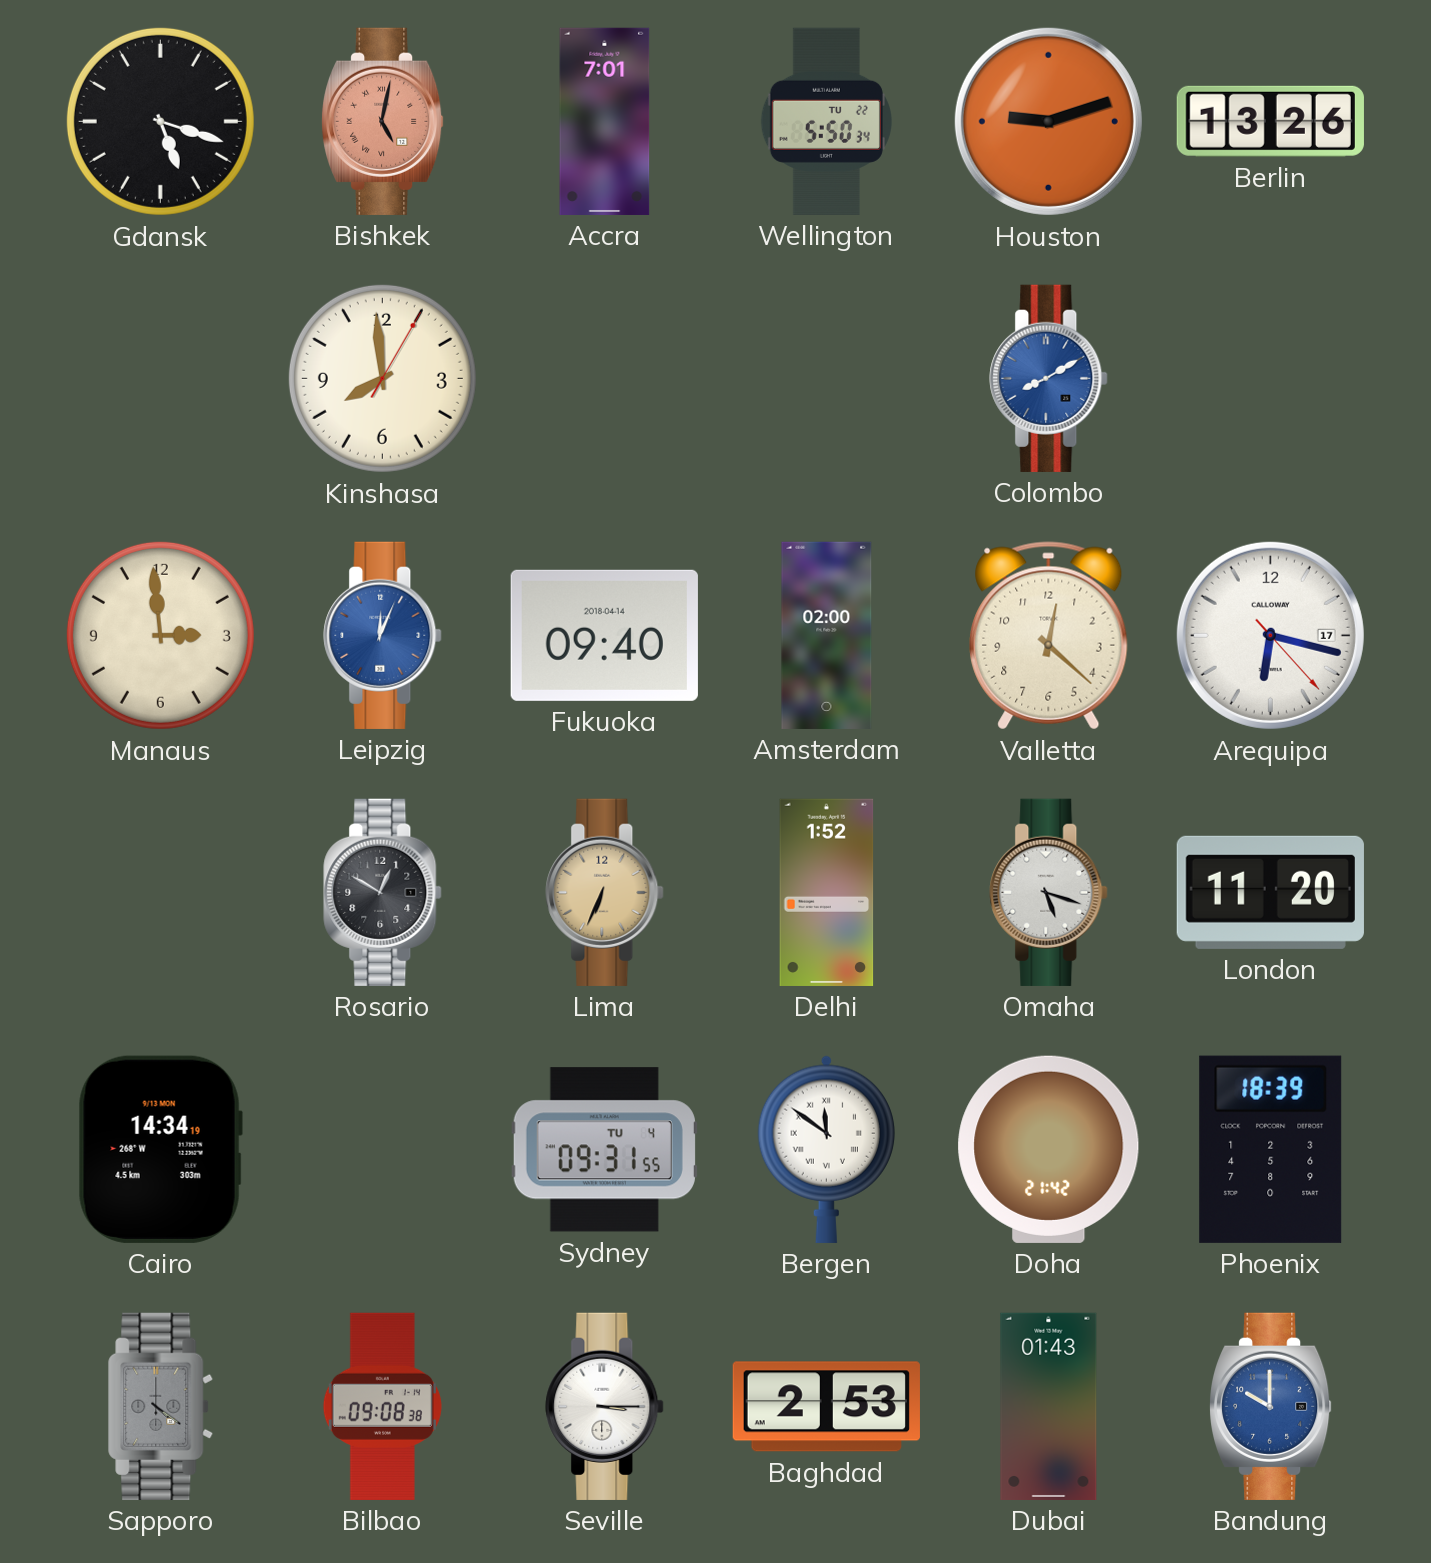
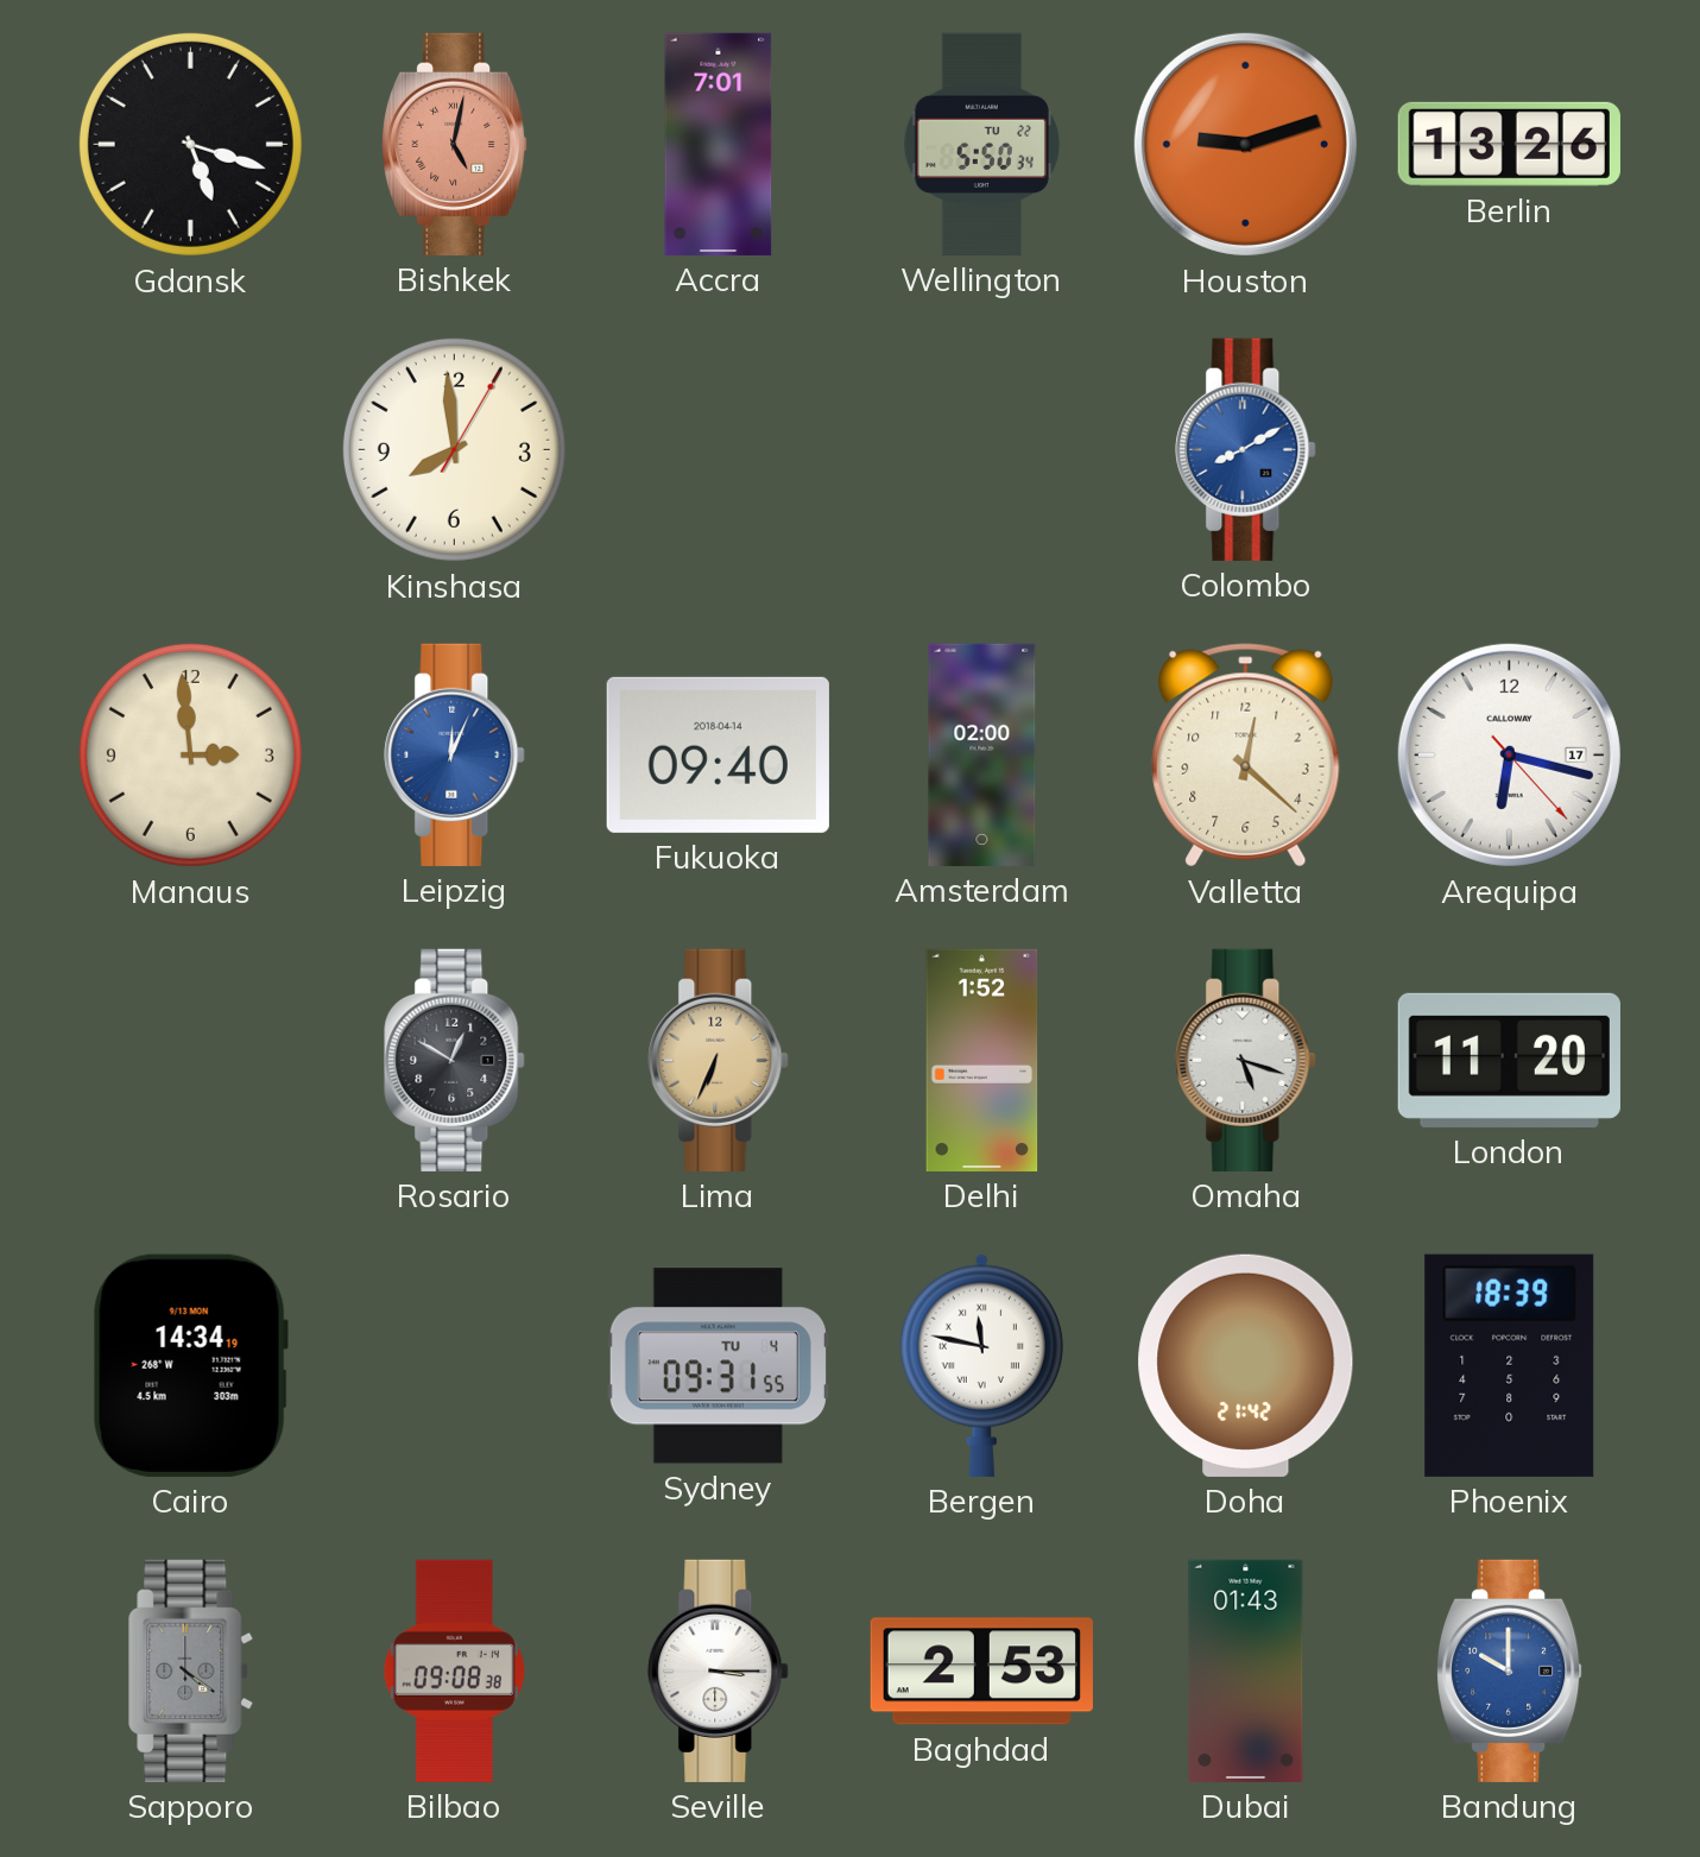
Bergen: 11:51 -> 11:47
